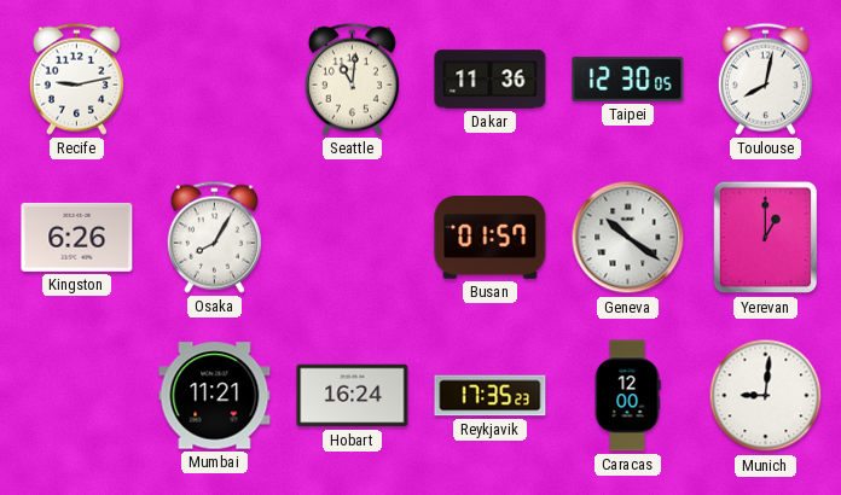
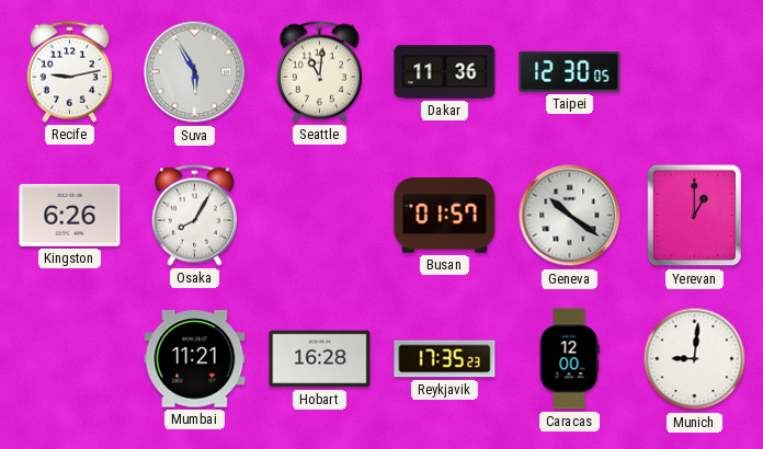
Suva: none -> 5:55
Toulouse: 8:02 -> none
Hobart: 16:24 -> 16:28
